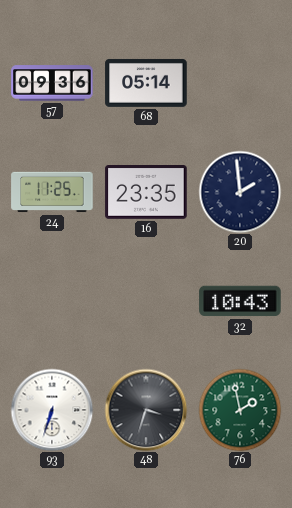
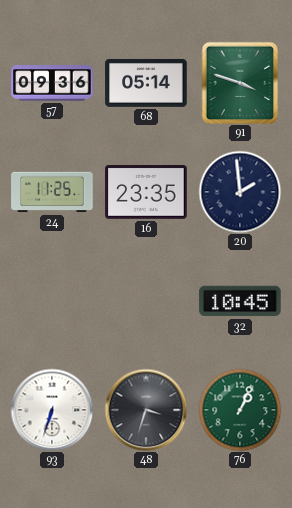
91: none -> 3:48
32: 10:43 -> 10:45
76: 1:58 -> 1:04
